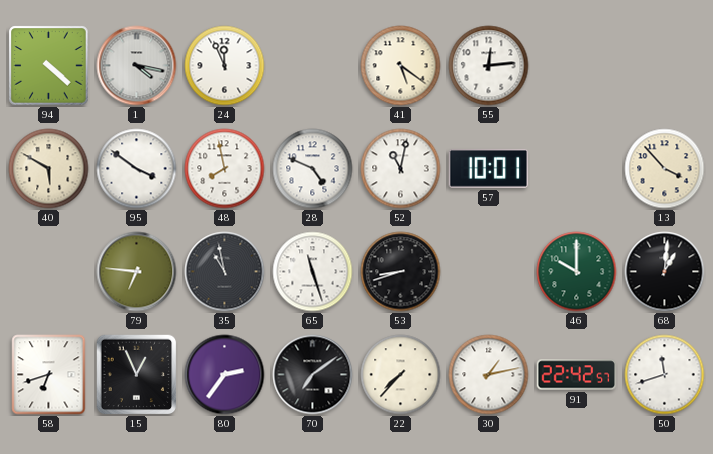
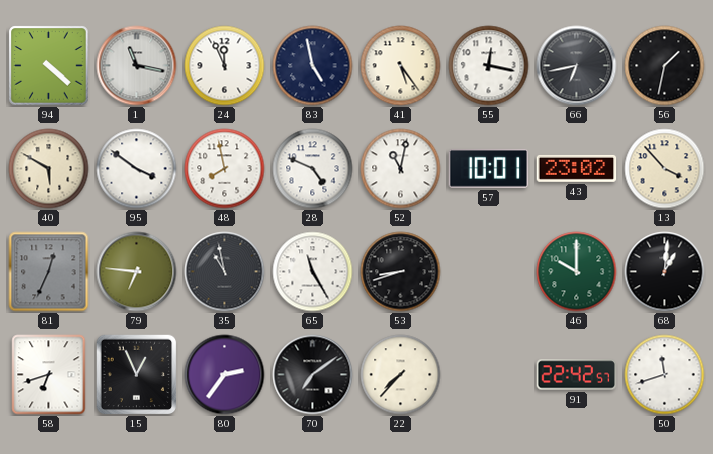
1: 4:17 -> 11:17
83: none -> 4:58
41: 5:21 -> 5:24
55: 12:14 -> 12:17
66: none -> 6:43
56: none -> 1:32
43: none -> 23:02
81: none -> 12:34
65: 11:27 -> 11:25
30: 1:13 -> none
